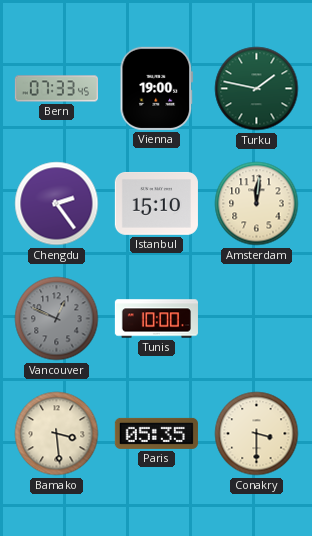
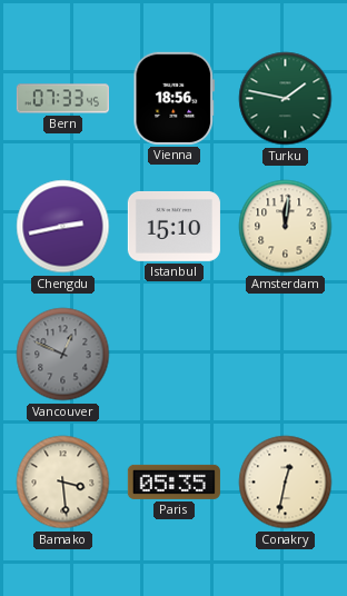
Vienna: 19:00 -> 18:56
Chengdu: 2:24 -> 2:43
Tunis: 10:00 -> none
Conakry: 3:30 -> 12:32
